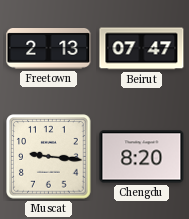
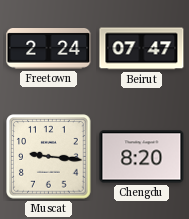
Freetown: 2:13 -> 2:24
